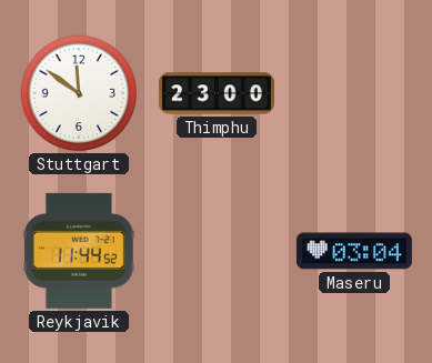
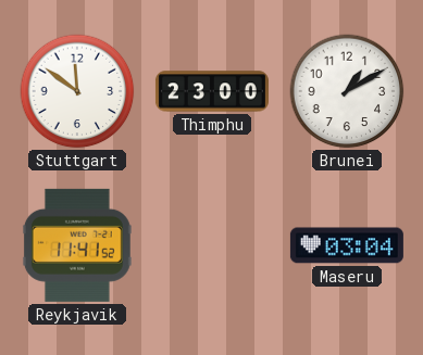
Brunei: none -> 1:10
Reykjavik: 11:44 -> 11:41
